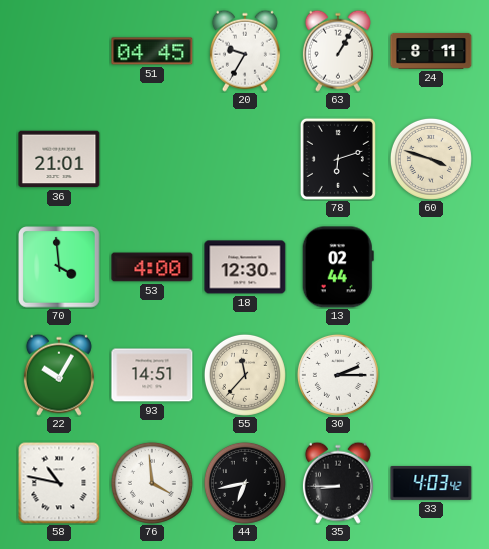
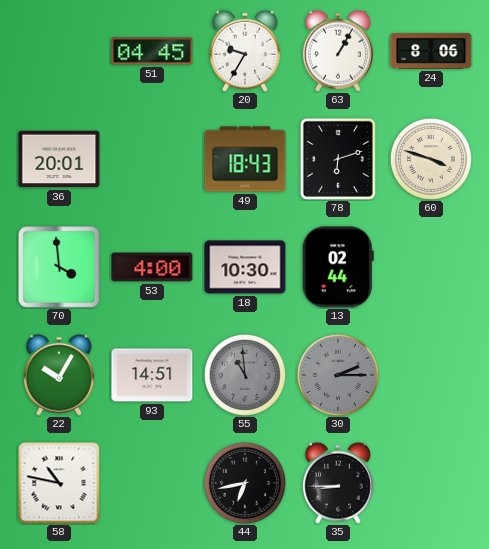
24: 8:11 -> 8:06
36: 21:01 -> 20:01
49: none -> 18:43
18: 12:30 -> 10:30
55: 11:37 -> 10:59
55 dial: cream -> grey
30 dial: white -> grey
76: 3:59 -> none
33: 4:03 -> none
